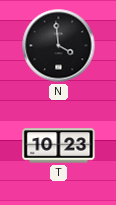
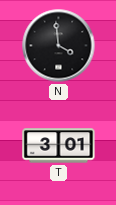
T: 10:23 -> 3:01
